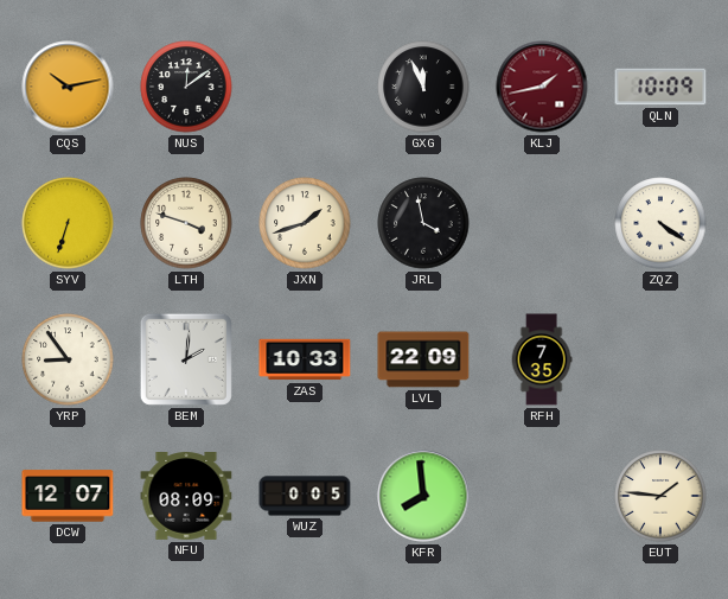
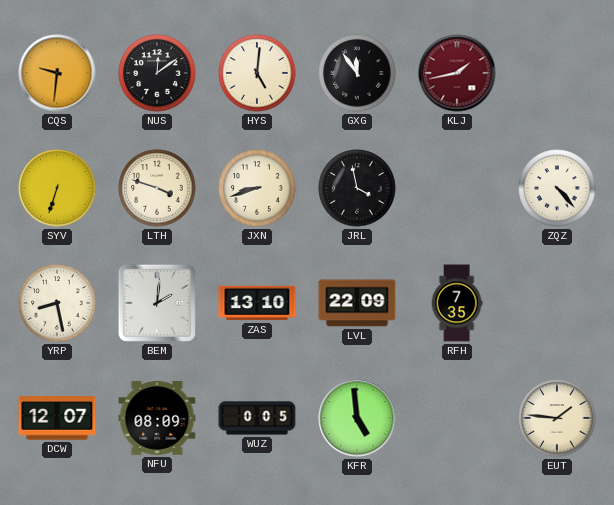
CQS: 10:13 -> 9:31
HYS: none -> 5:01
GXG: 11:56 -> 11:54
QLN: 10:09 -> none
JXN: 1:42 -> 8:42
ZQZ: 4:21 -> 4:23
YRP: 8:54 -> 8:28
ZAS: 10:33 -> 13:10
KFR: 7:59 -> 4:59
